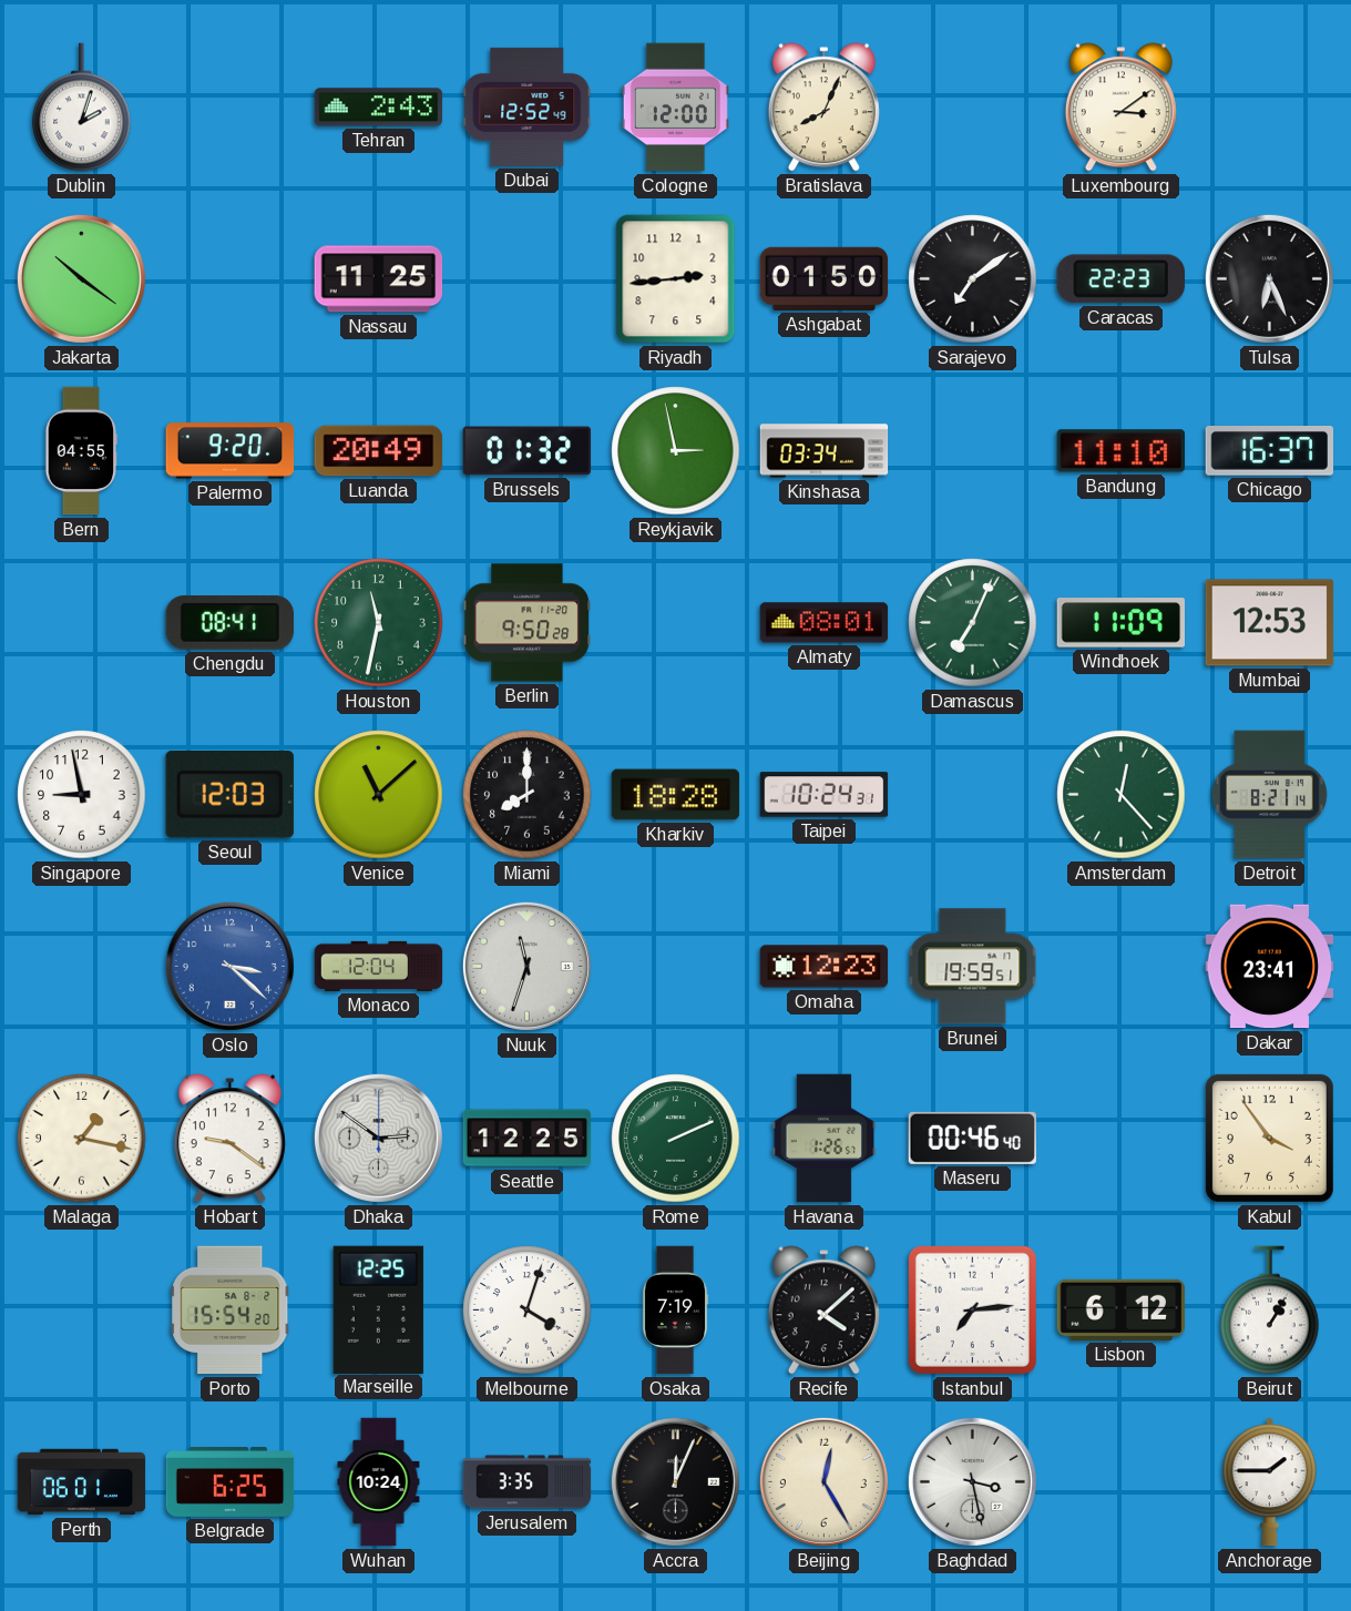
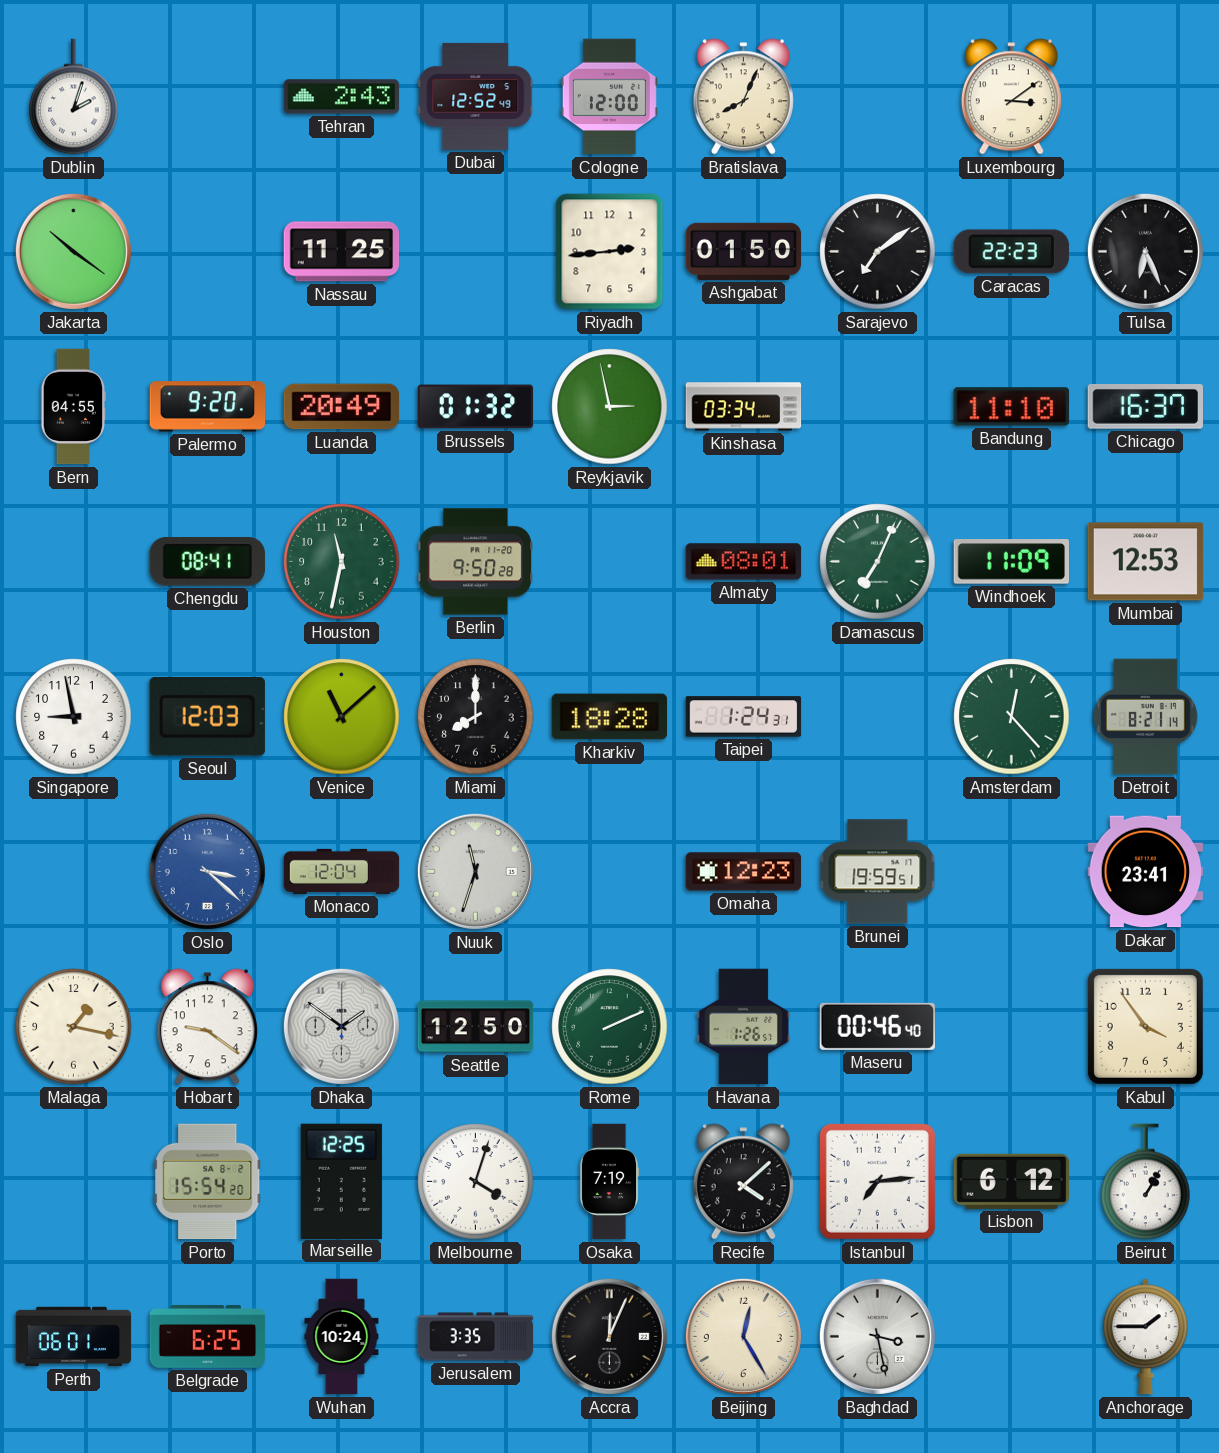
Taipei: 10:24 -> 1:24
Dhaka: 2:51 -> 1:51
Seattle: 12:25 -> 12:50
